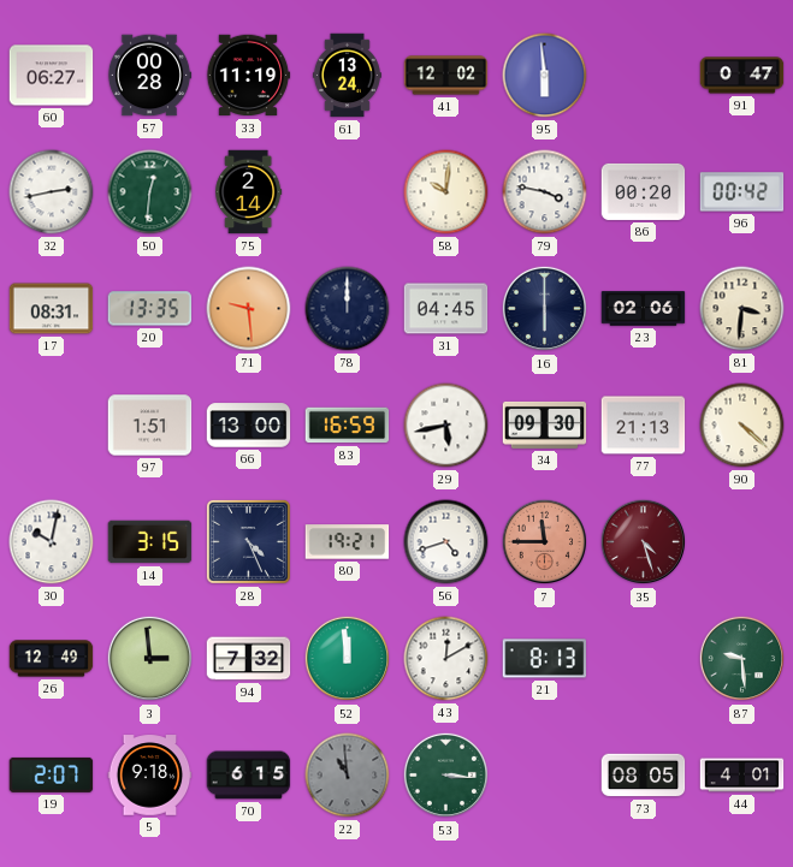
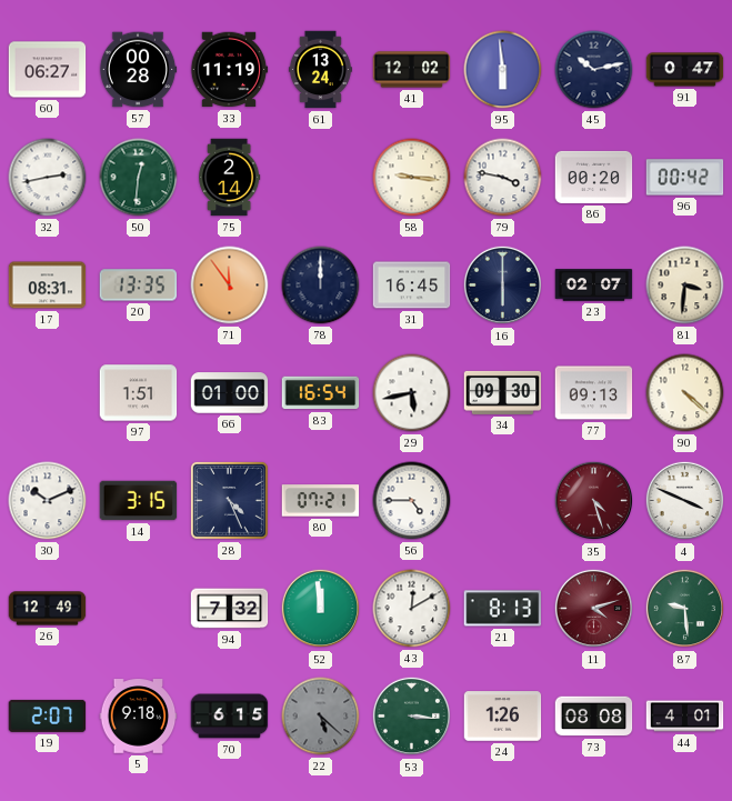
45: none -> 10:13
58: 10:01 -> 9:16
71: 9:29 -> 11:54
31: 04:45 -> 16:45
23: 02:06 -> 02:07
66: 13:00 -> 01:00
83: 16:59 -> 16:54
77: 21:13 -> 09:13
30: 10:02 -> 10:11
80: 19:21 -> 07:21
56: 4:42 -> 4:45
7: 11:45 -> none
4: none -> 3:49
3: 2:59 -> none
11: none -> 4:12
22: 10:59 -> 5:22
24: none -> 1:26
73: 08:05 -> 08:08
